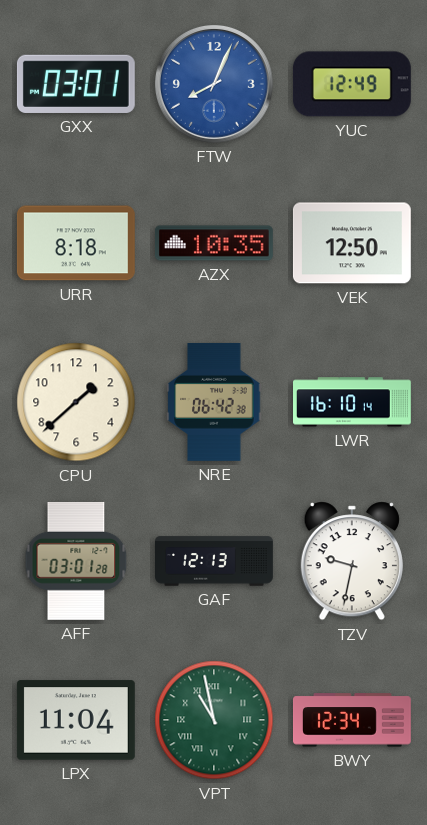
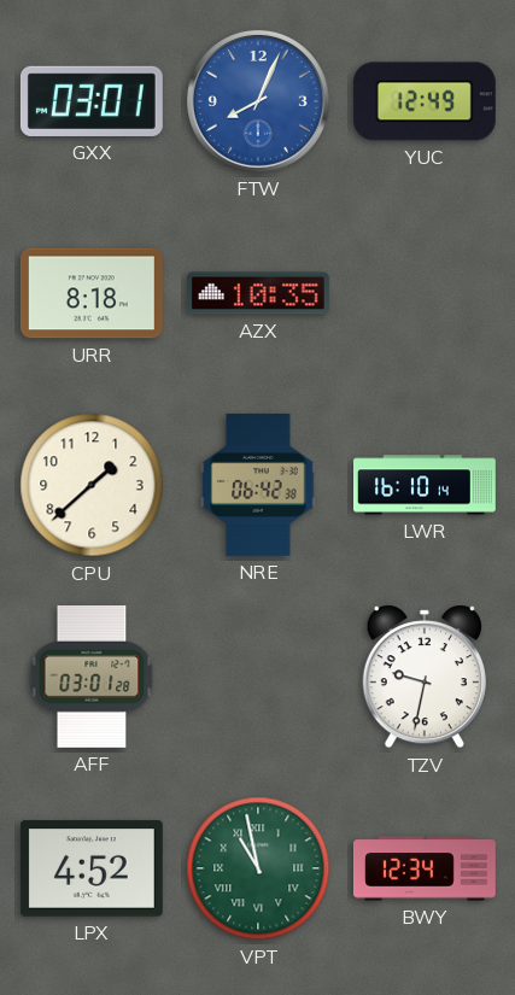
VEK: 12:50 -> none
GAF: 12:13 -> none
LPX: 11:04 -> 4:52
